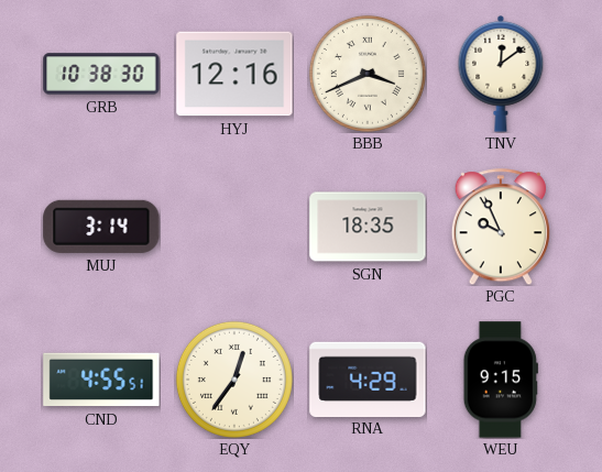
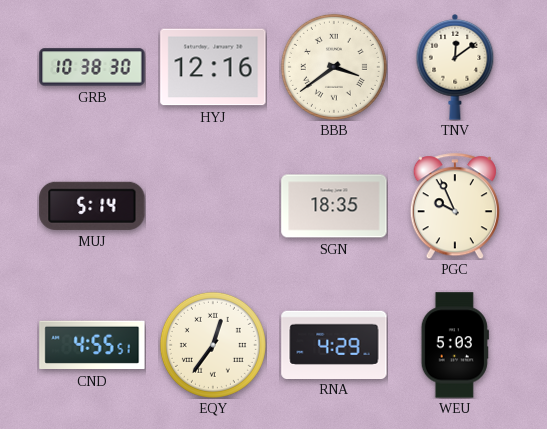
BBB: 3:41 -> 3:39
MUJ: 3:14 -> 5:14
WEU: 9:15 -> 5:03
